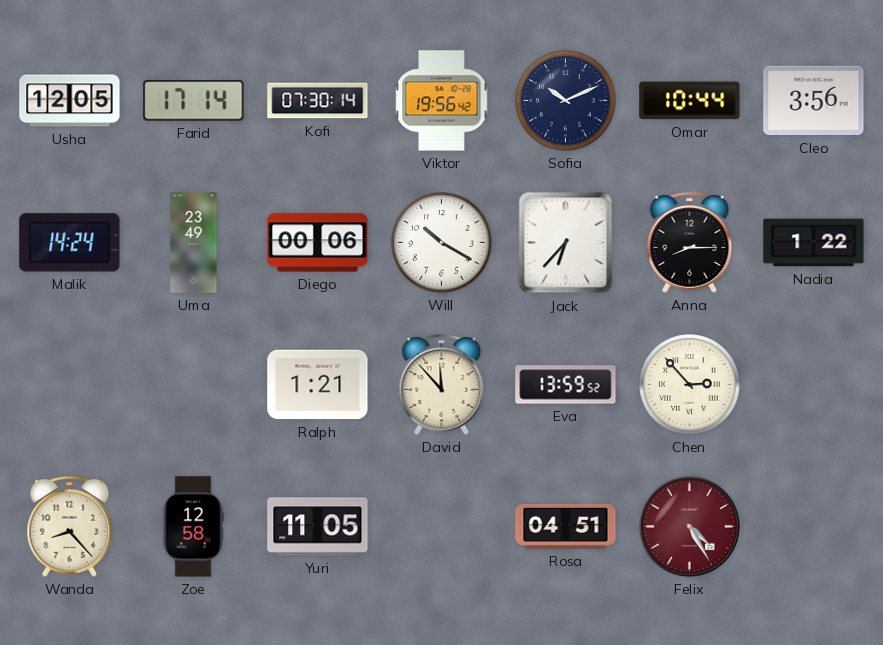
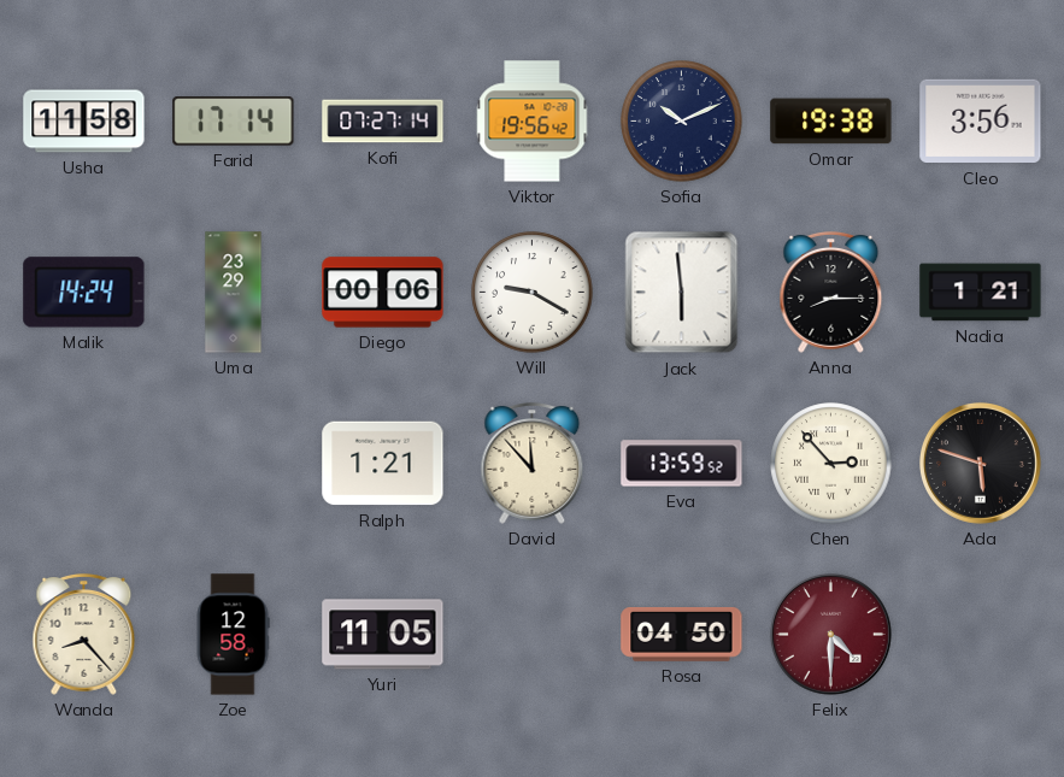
Usha: 12:05 -> 11:58
Kofi: 07:30 -> 07:27
Omar: 10:44 -> 19:38
Uma: 23:49 -> 23:29
Will: 10:20 -> 9:20
Jack: 6:37 -> 5:59
Nadia: 1:22 -> 1:21
Ada: none -> 5:48
Rosa: 04:51 -> 04:50
Felix: 4:25 -> 4:30
